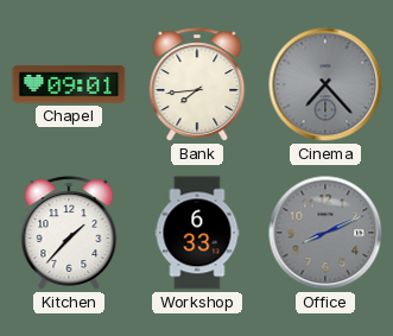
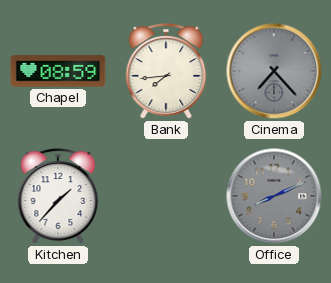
Chapel: 09:01 -> 08:59
Workshop: 6:33 -> none
